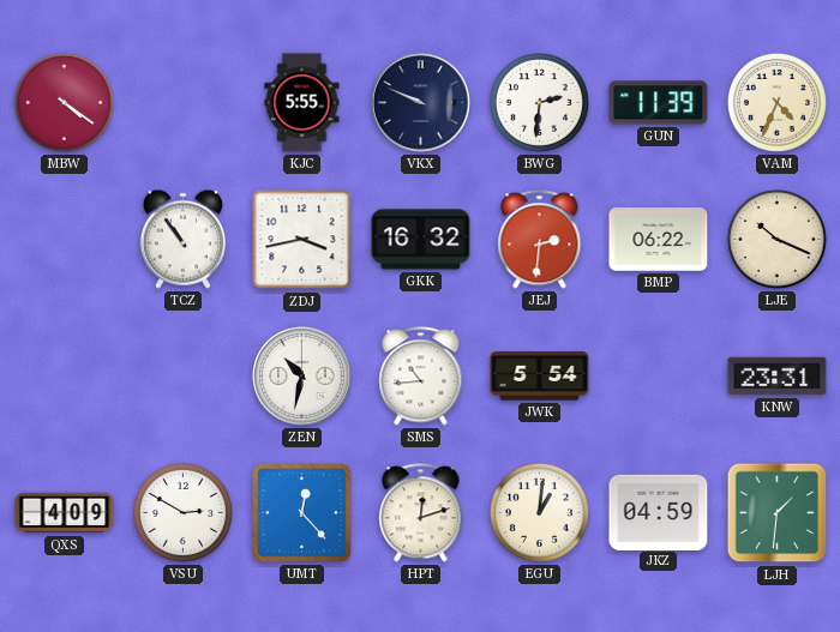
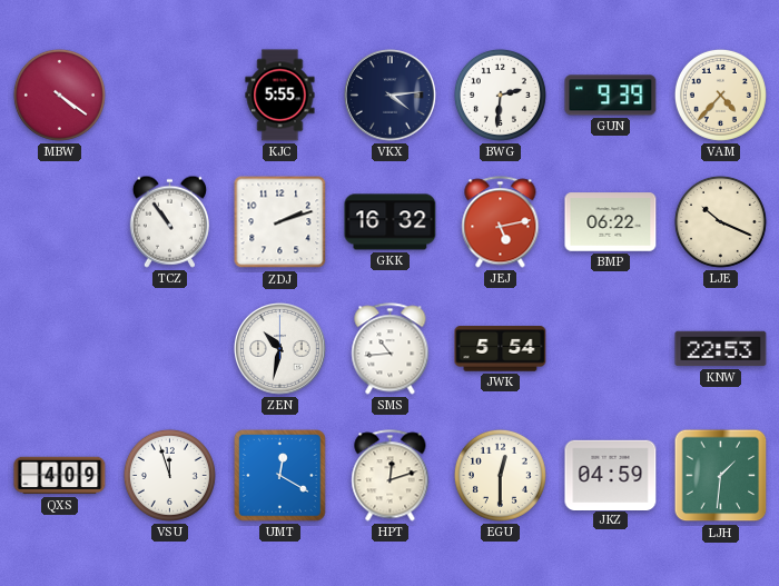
VKX: 9:49 -> 4:14
GUN: 11:39 -> 9:39
VAM: 4:34 -> 4:37
ZDJ: 3:43 -> 2:12
JEJ: 2:31 -> 5:13
KNW: 23:31 -> 22:53
VSU: 2:50 -> 11:57
UMT: 12:23 -> 12:20
EGU: 1:01 -> 12:30
